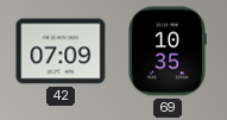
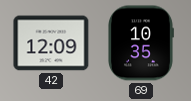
42: 07:09 -> 12:09
